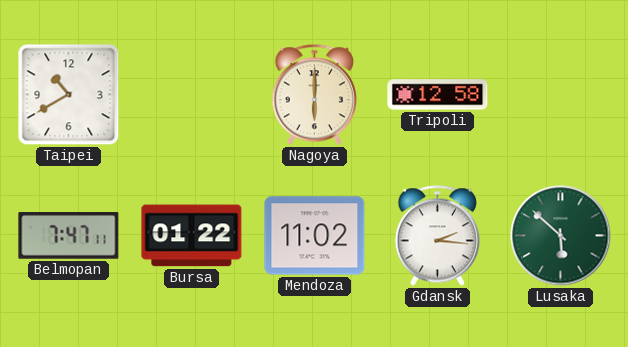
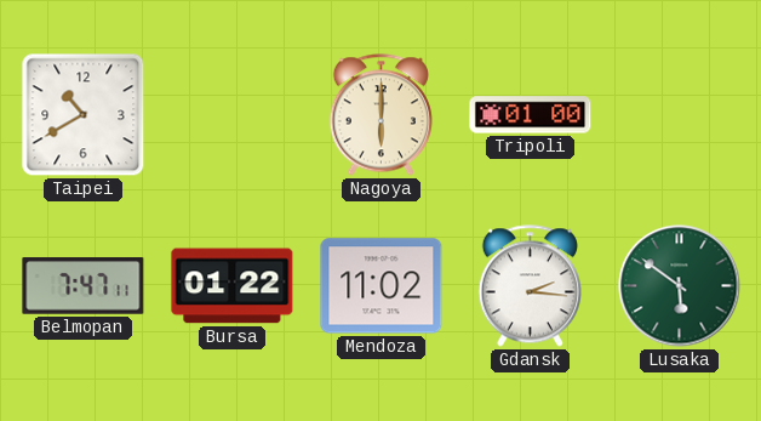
Tripoli: 12:58 -> 01:00
Lusaka: 5:52 -> 5:51
